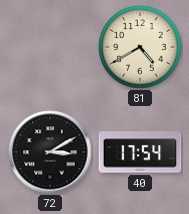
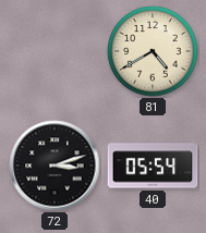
72: 3:10 -> 3:12
40: 17:54 -> 05:54
